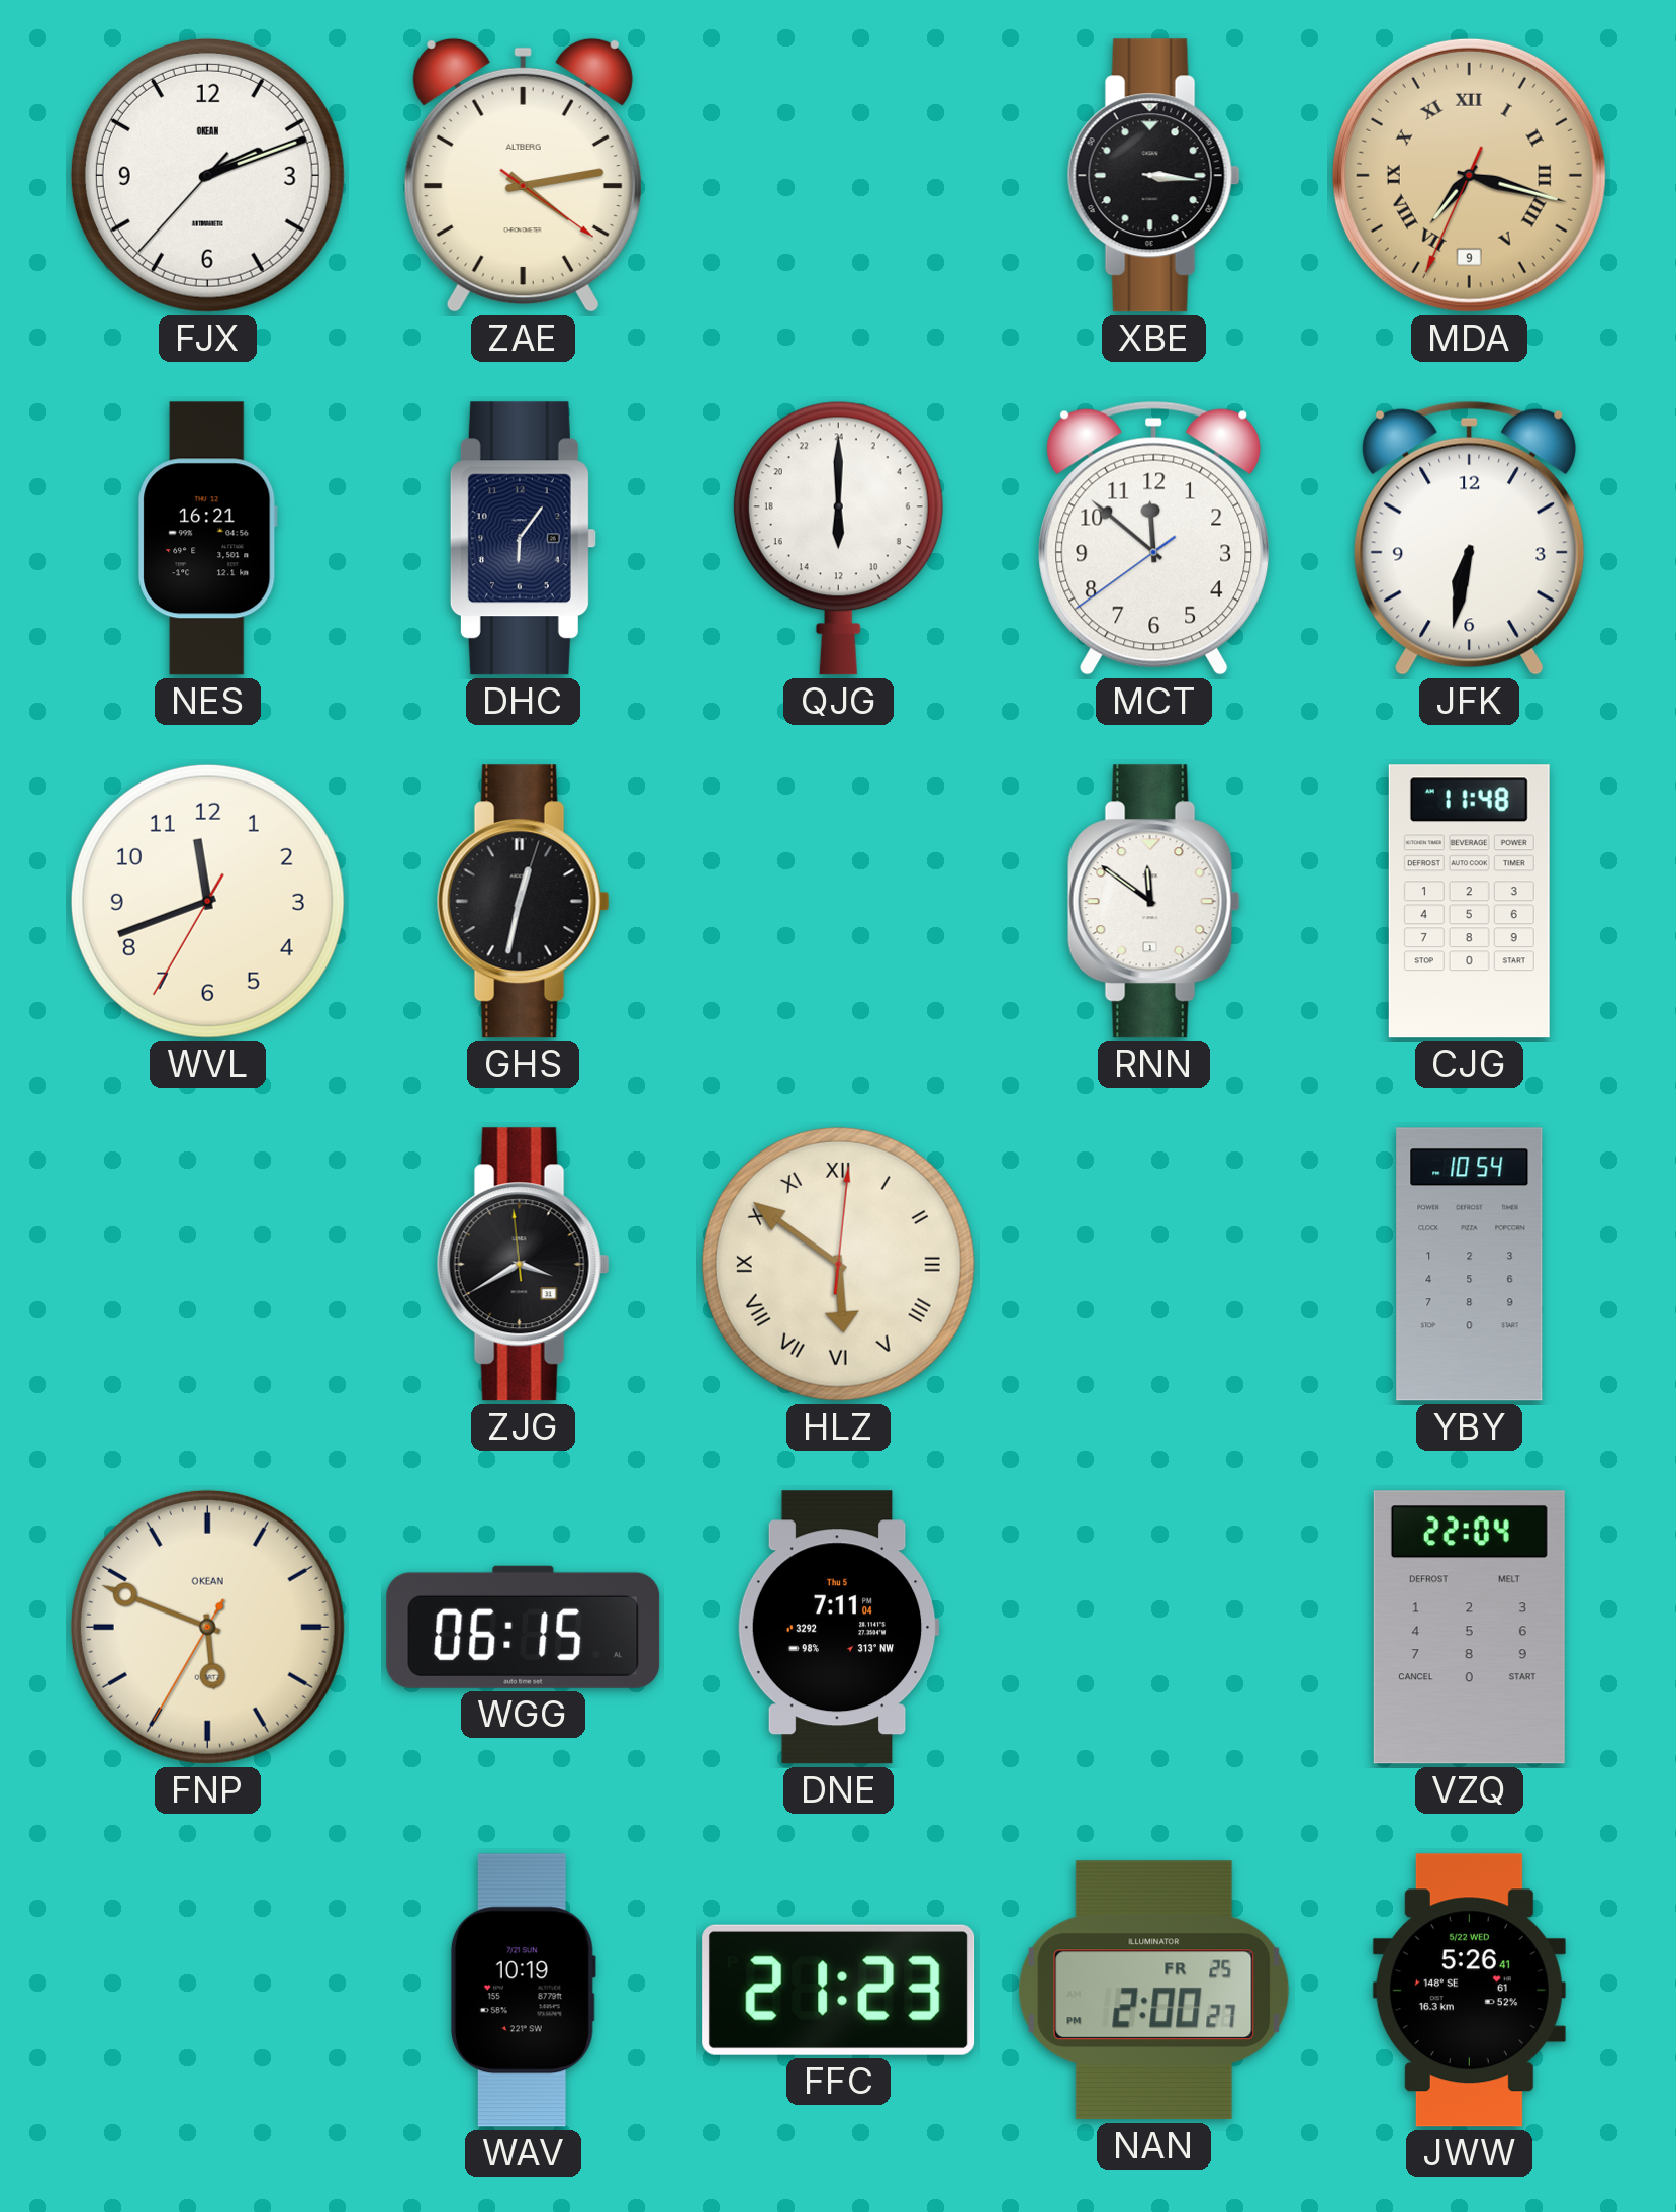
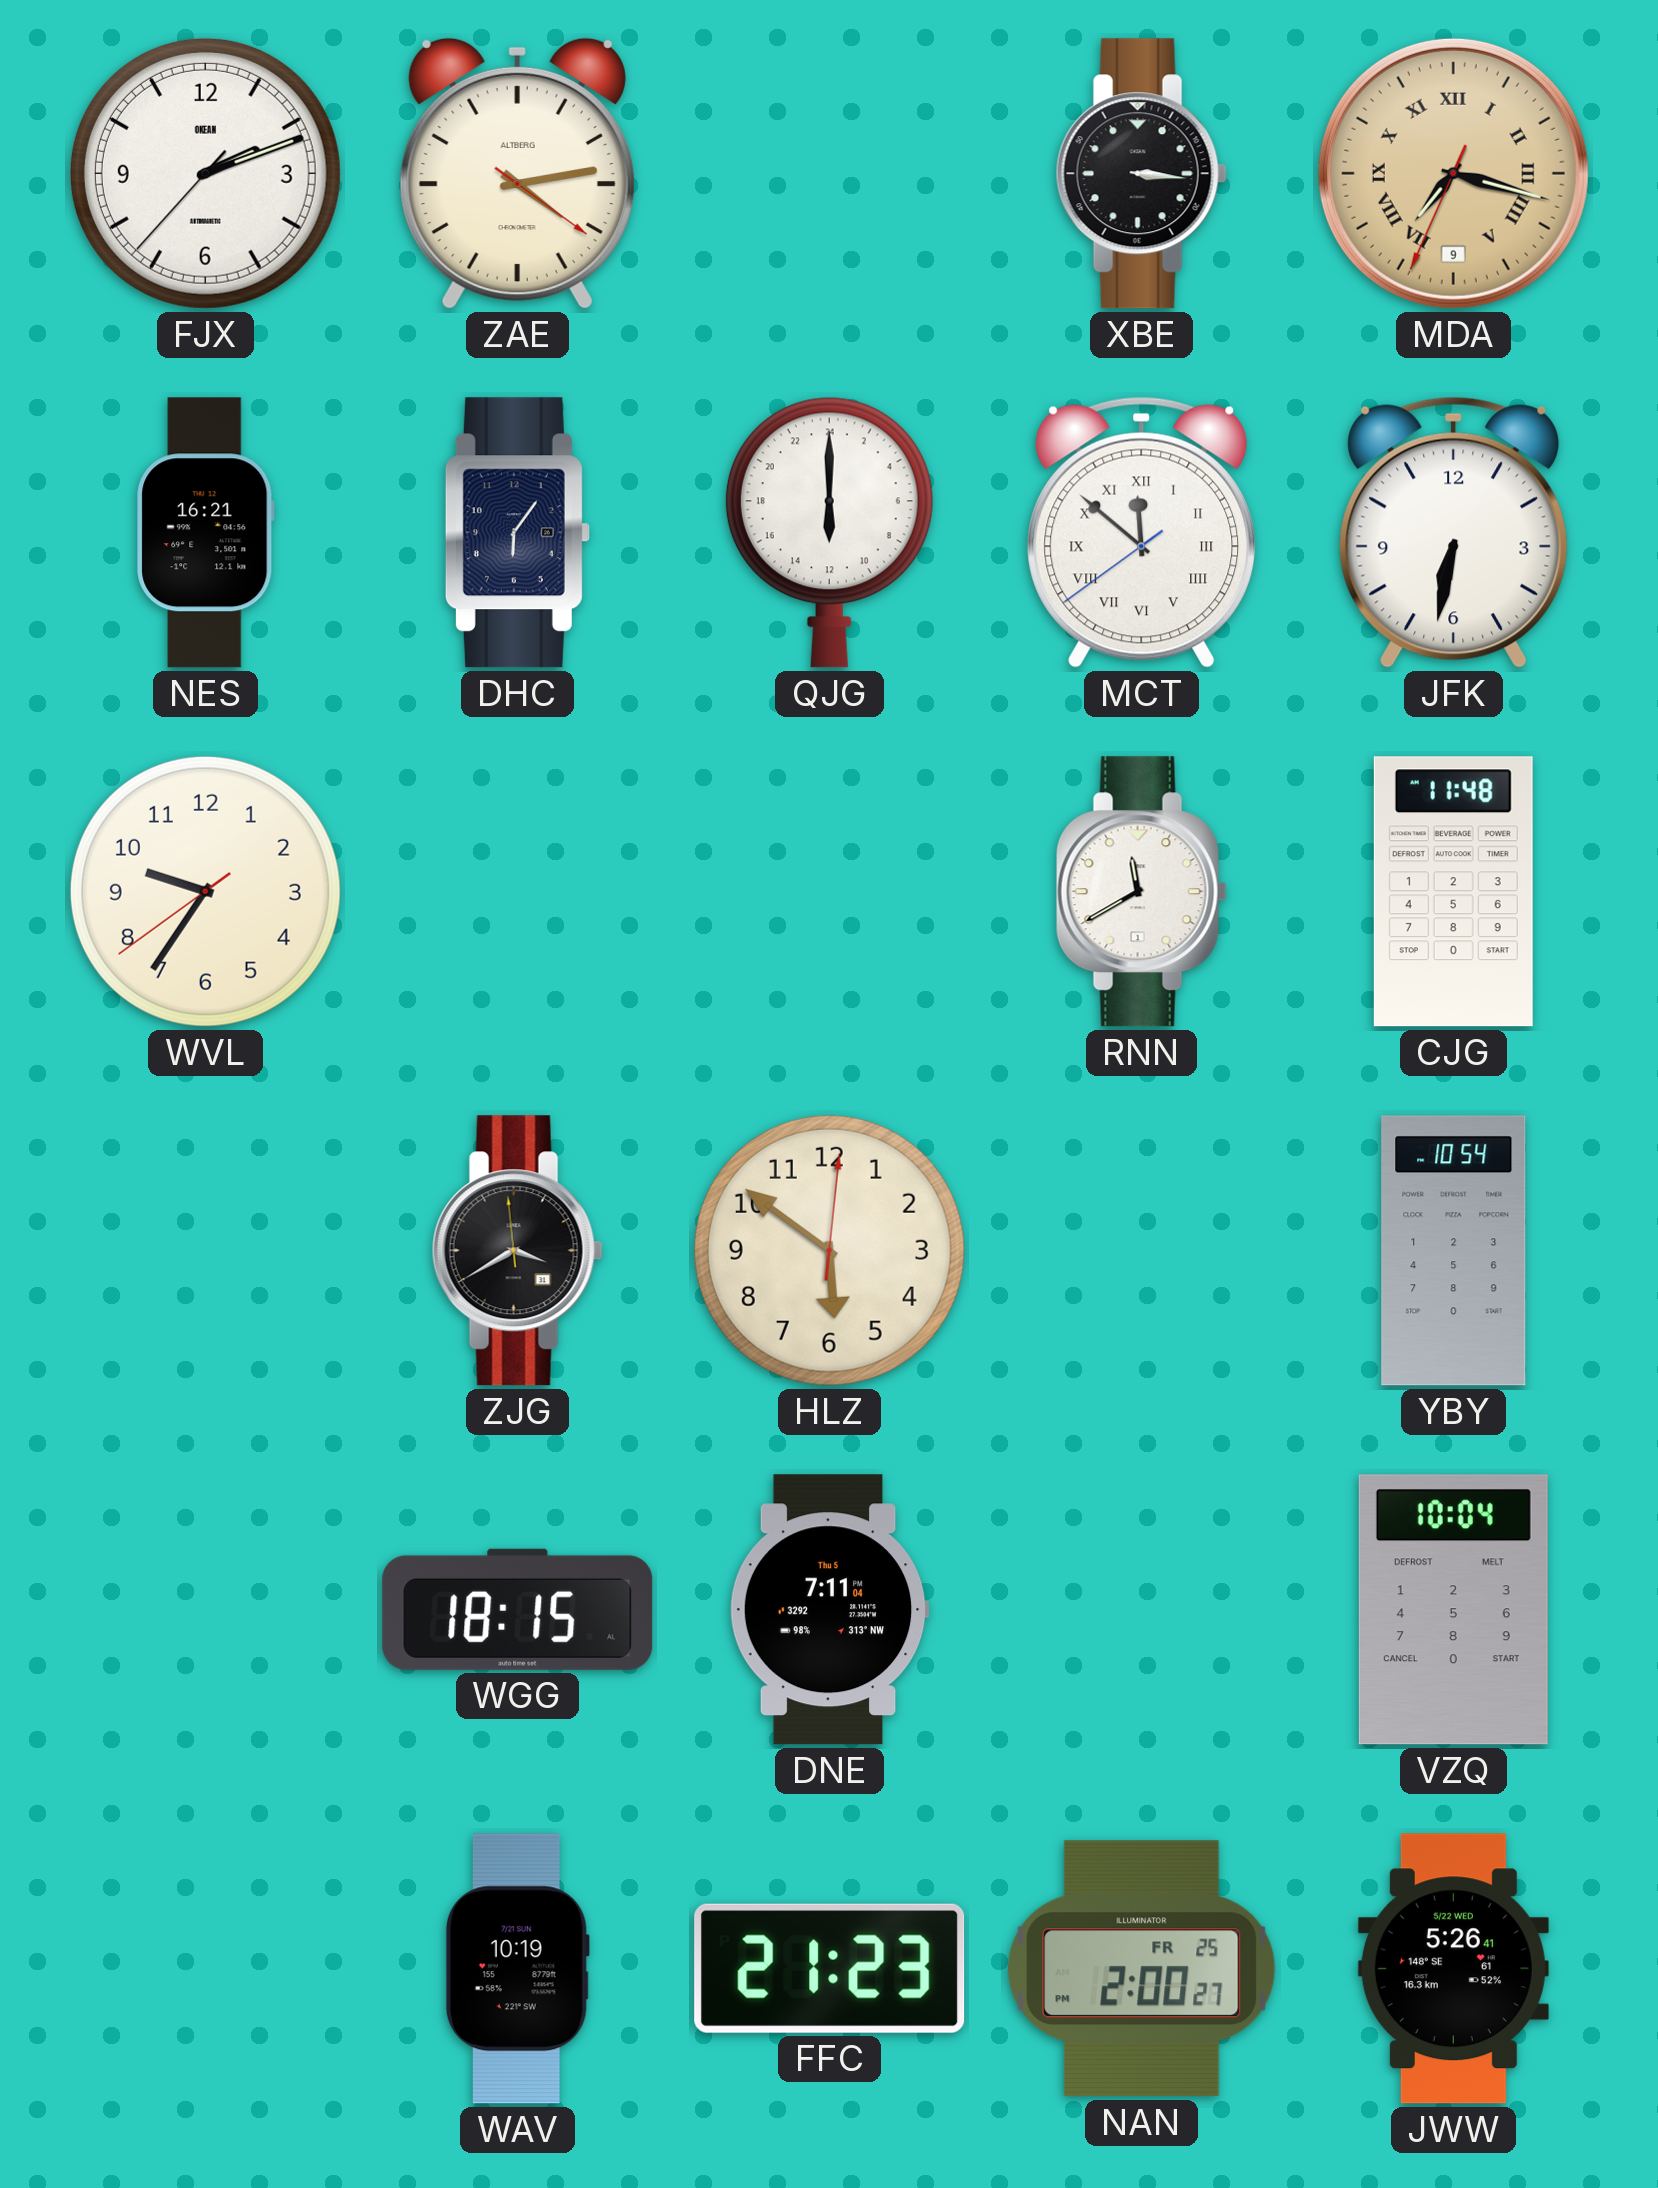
MCT numerals: Arabic -> Roman
WVL: 11:41 -> 9:35
GHS: 12:32 -> none
RNN: 11:51 -> 11:40
HLZ numerals: Roman -> Arabic
FNP: 5:48 -> none
WGG: 06:15 -> 18:15
VZQ: 22:04 -> 10:04
